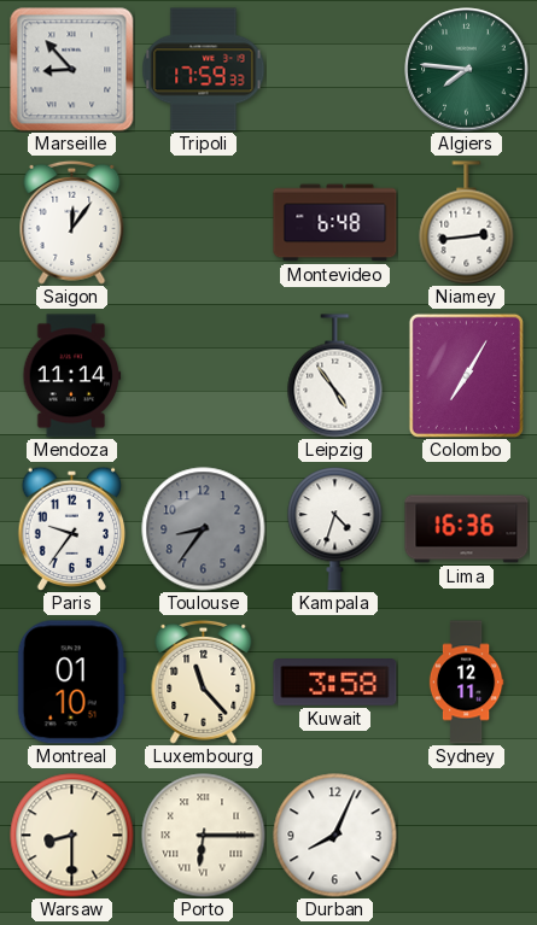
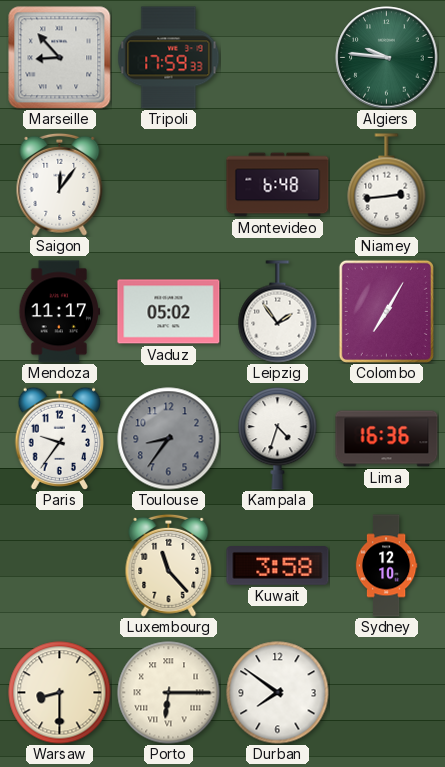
Algiers: 7:46 -> 9:46
Mendoza: 11:14 -> 11:17
Vaduz: none -> 05:02
Leipzig: 4:54 -> 1:54
Montreal: 01:10 -> none
Sydney: 12:11 -> 12:10
Durban: 8:04 -> 7:51
